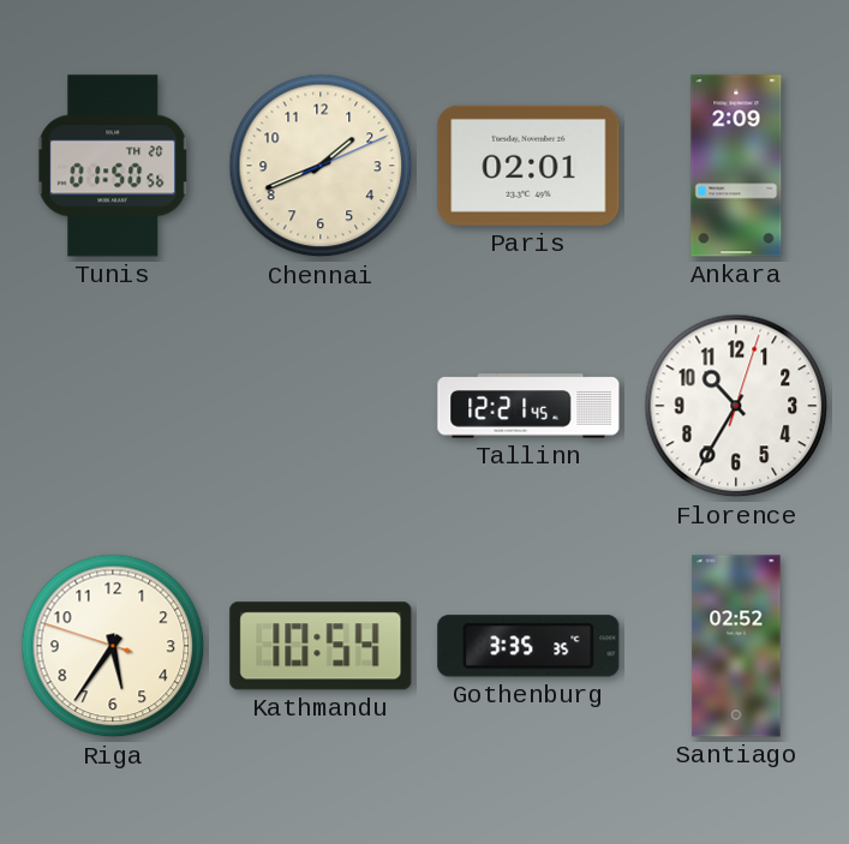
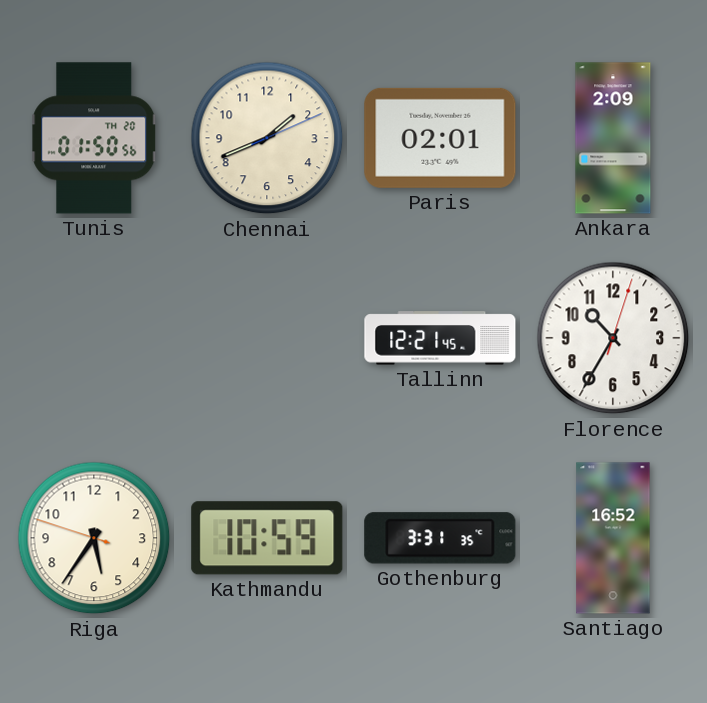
Kathmandu: 10:54 -> 10:59
Gothenburg: 3:35 -> 3:31
Santiago: 02:52 -> 16:52
